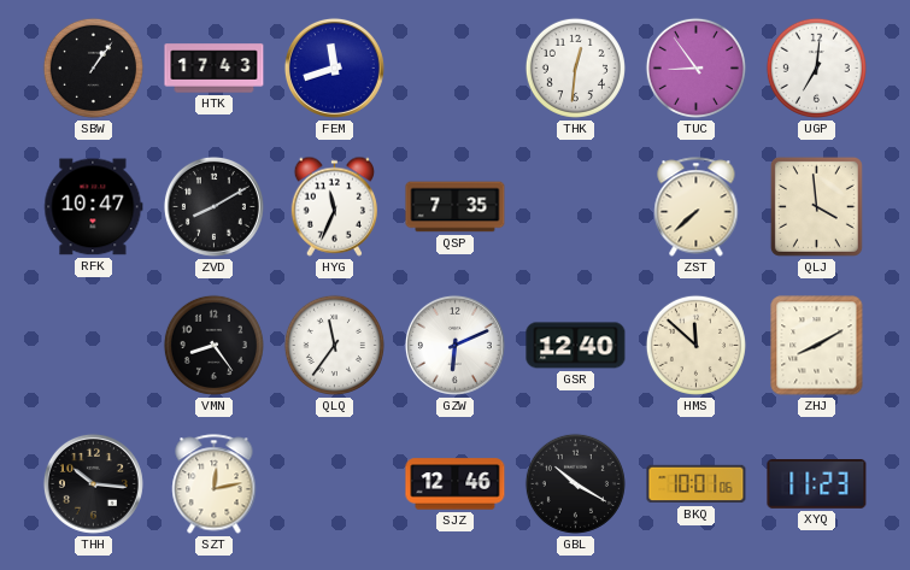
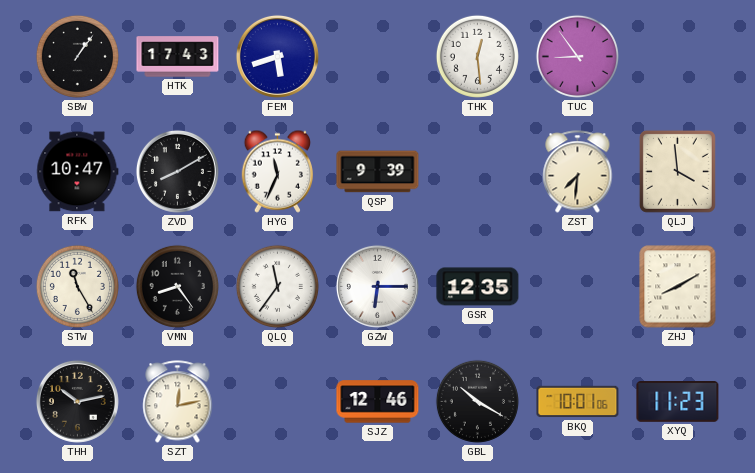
FEM: 11:42 -> 5:42
THK: 12:31 -> 12:29
UGP: 7:01 -> none
QSP: 7:35 -> 9:39
ZST: 7:38 -> 7:31
STW: none -> 11:25
GZW: 6:11 -> 6:15
GSR: 12:40 -> 12:35
HMS: 11:52 -> none
THH: 10:16 -> 10:13
